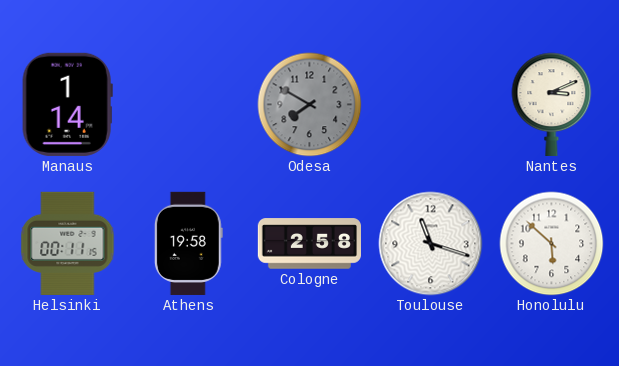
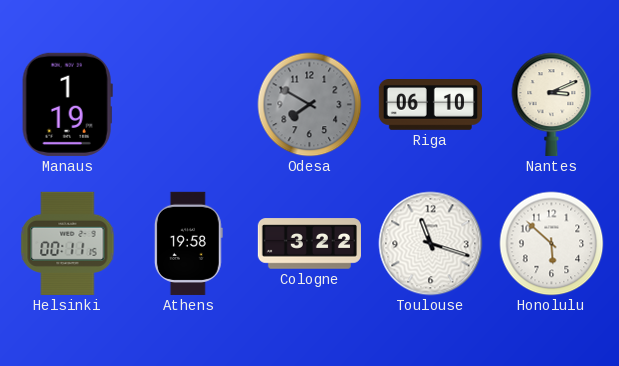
Manaus: 1:14 -> 1:19
Riga: none -> 06:10
Cologne: 2:58 -> 3:22
